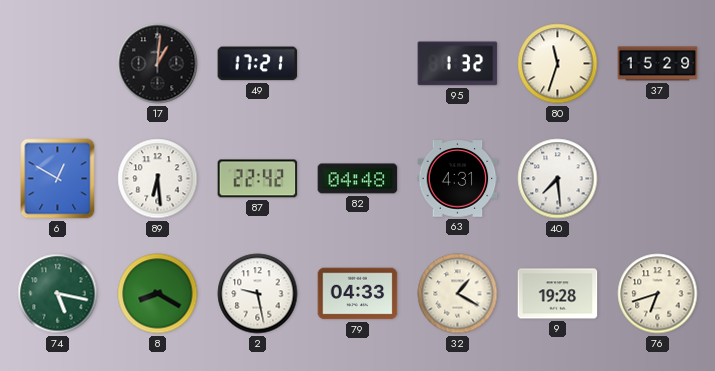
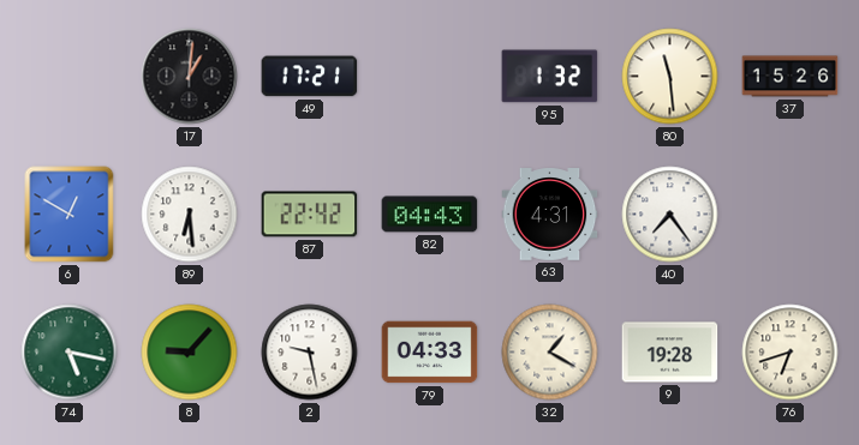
80: 11:33 -> 11:29
37: 15:29 -> 15:26
82: 04:48 -> 04:43
40: 7:29 -> 7:24
8: 8:20 -> 9:07
